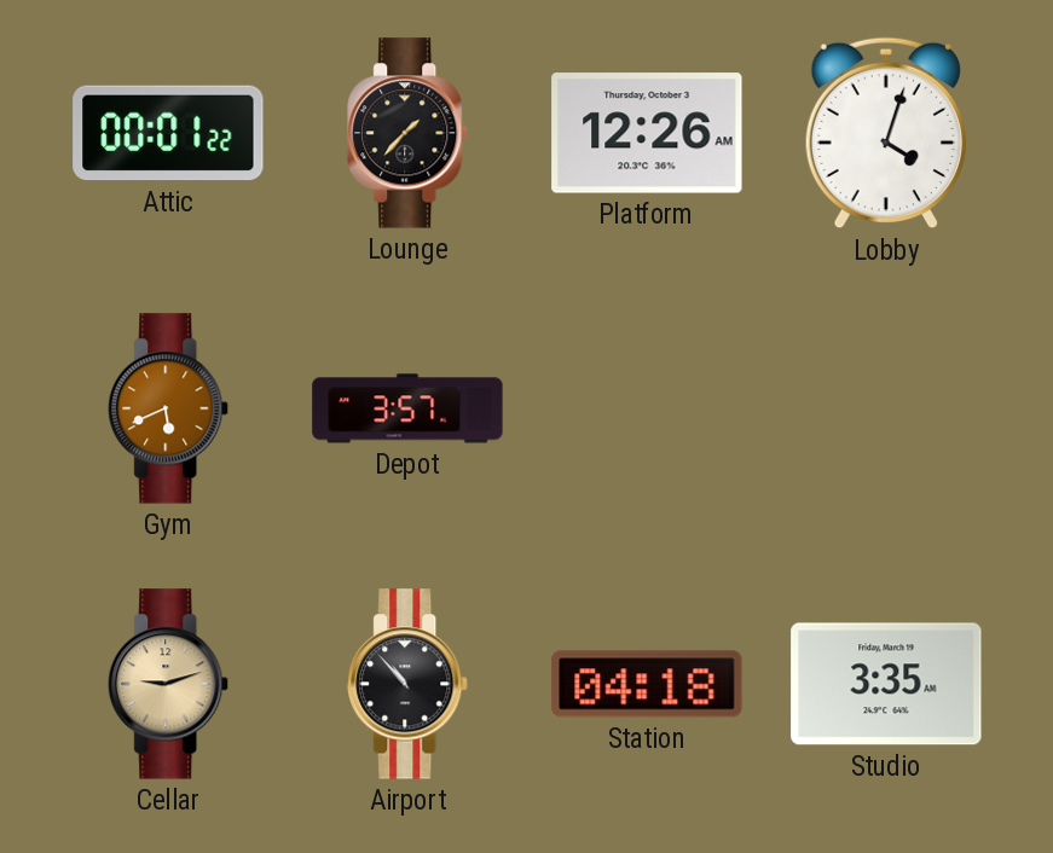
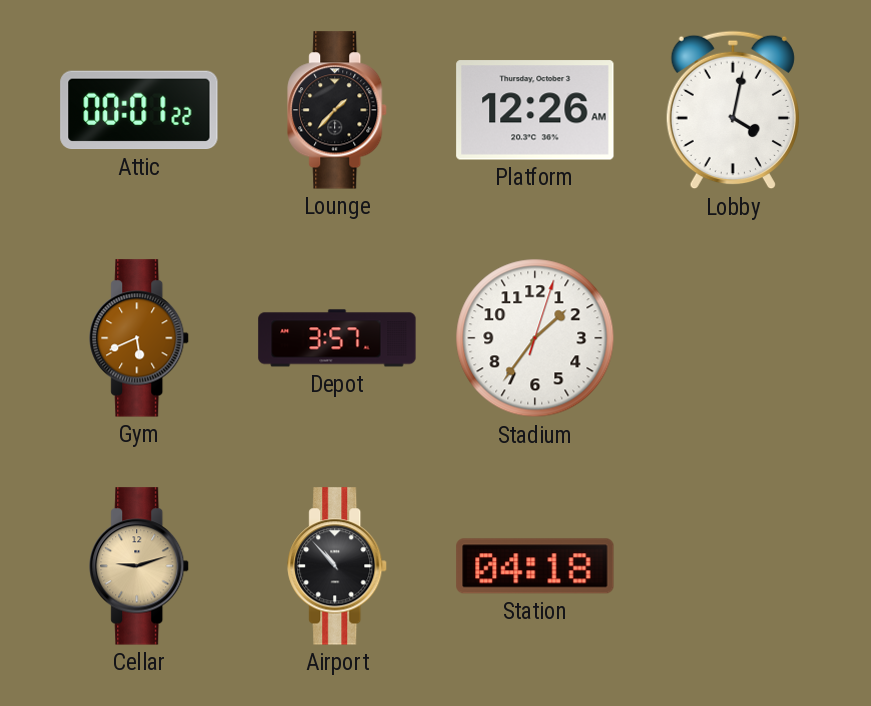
Lobby: 4:03 -> 4:02
Stadium: none -> 1:36
Studio: 3:35 -> none
